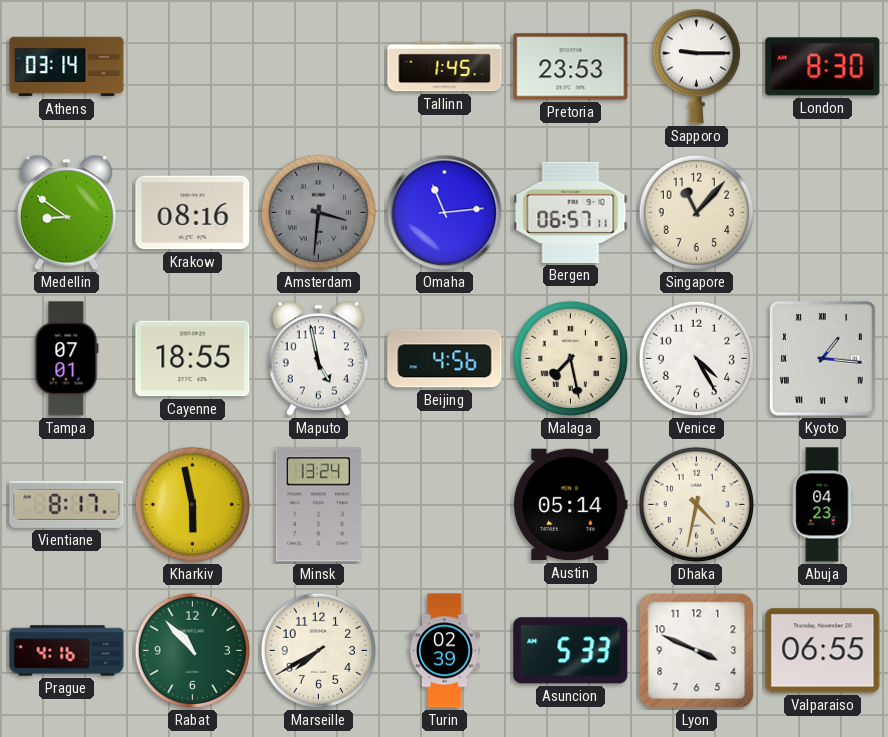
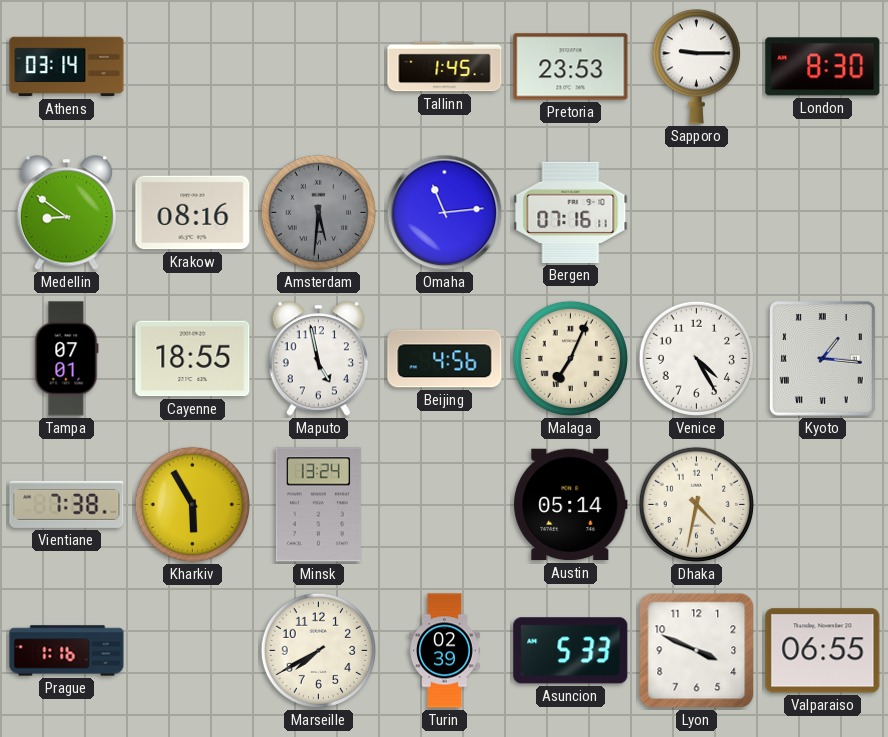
Amsterdam: 3:31 -> 5:31
Bergen: 06:57 -> 07:16
Singapore: 11:07 -> none
Malaga: 7:28 -> 7:04
Vientiane: 8:17 -> 7:38
Kharkiv: 5:58 -> 5:55
Abuja: 04:23 -> none
Prague: 4:16 -> 1:16
Rabat: 10:53 -> none
